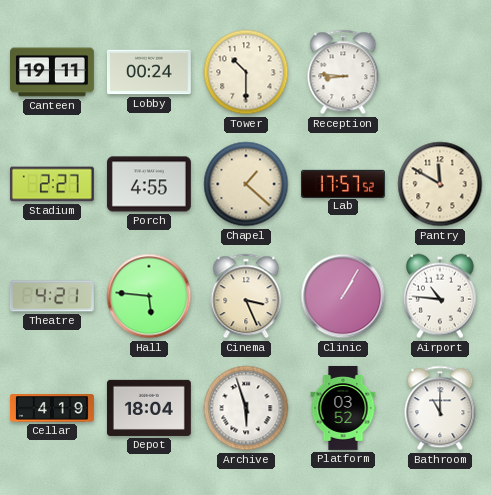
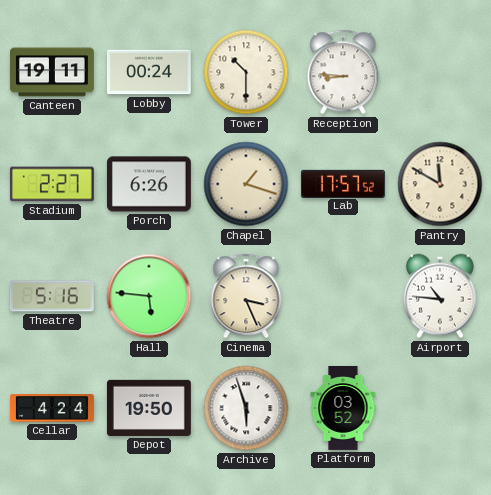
Porch: 4:55 -> 6:26
Chapel: 1:22 -> 1:18
Theatre: 4:21 -> 5:16
Clinic: 1:05 -> none
Cellar: 4:19 -> 4:24
Depot: 18:04 -> 19:50
Bathroom: 11:00 -> none
